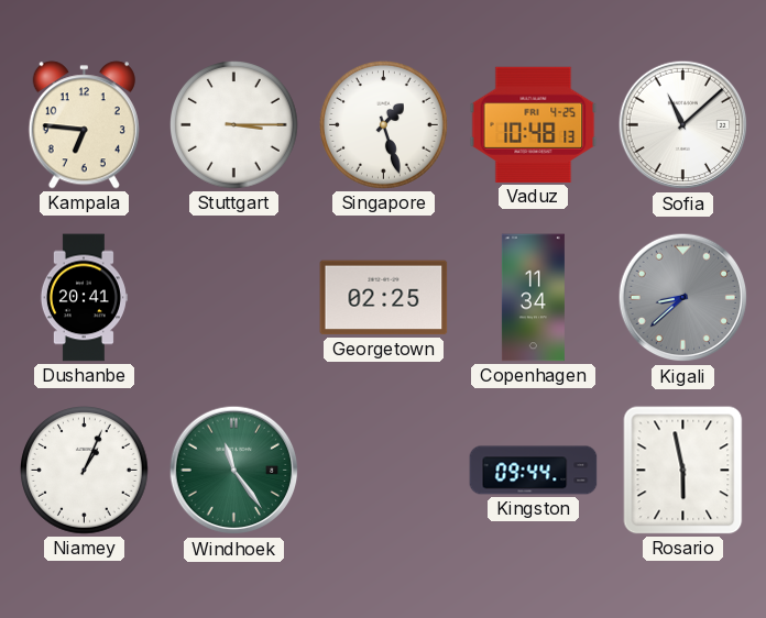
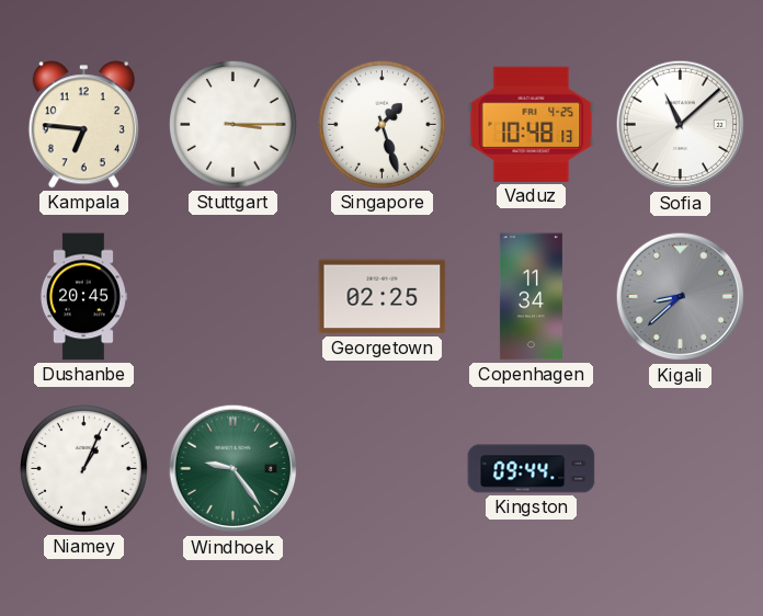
Dushanbe: 20:41 -> 20:45
Windhoek: 11:24 -> 9:24
Rosario: 5:58 -> none
